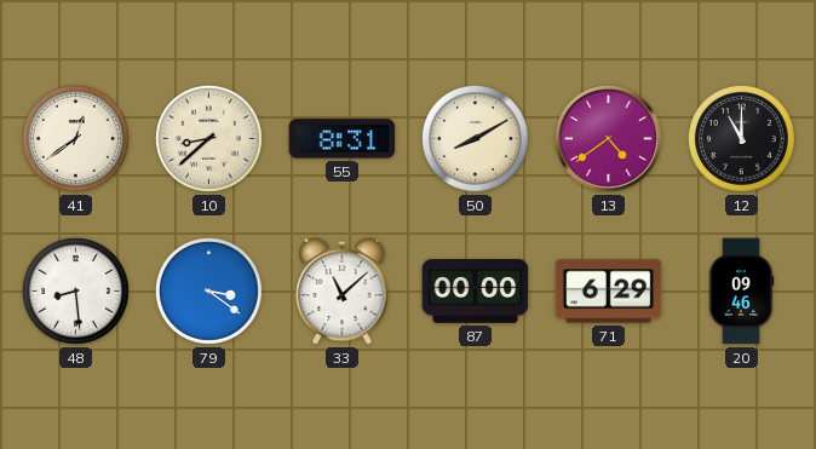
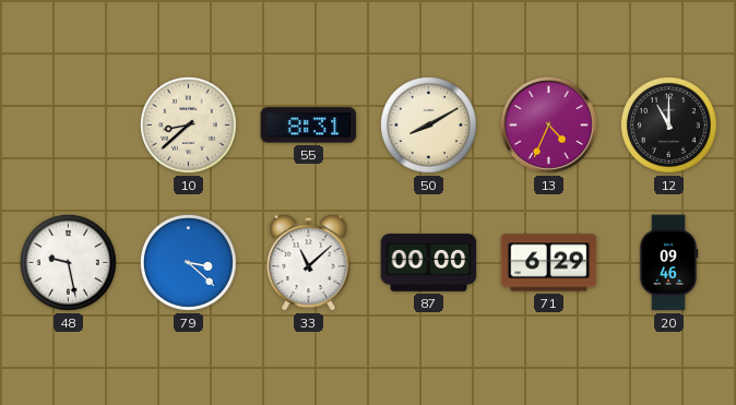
41: 12:39 -> none
13: 4:39 -> 4:34
48: 8:29 -> 9:28
79: 3:21 -> 3:22
